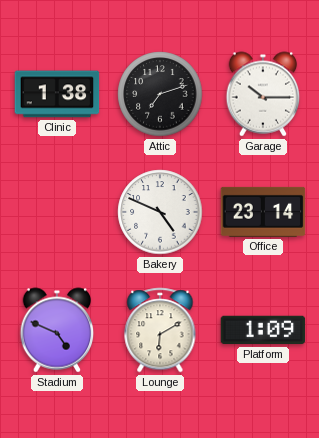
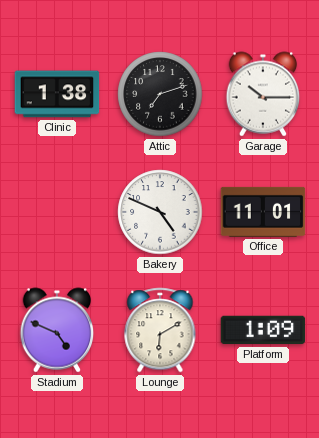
Office: 23:14 -> 11:01
